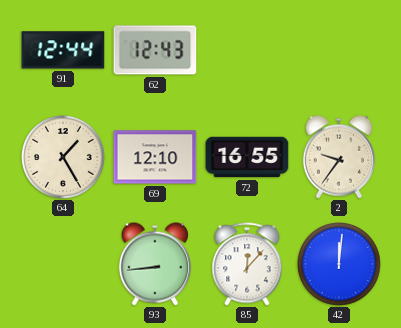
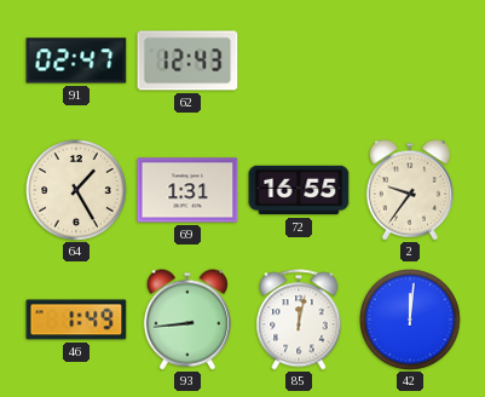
91: 12:44 -> 02:47
69: 12:10 -> 1:31
46: none -> 1:49
85: 12:07 -> 12:02
